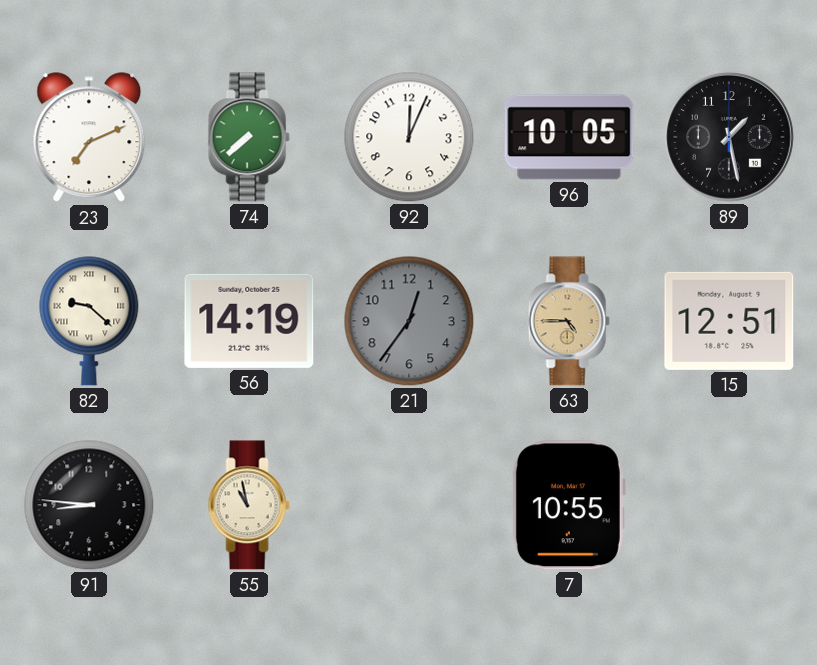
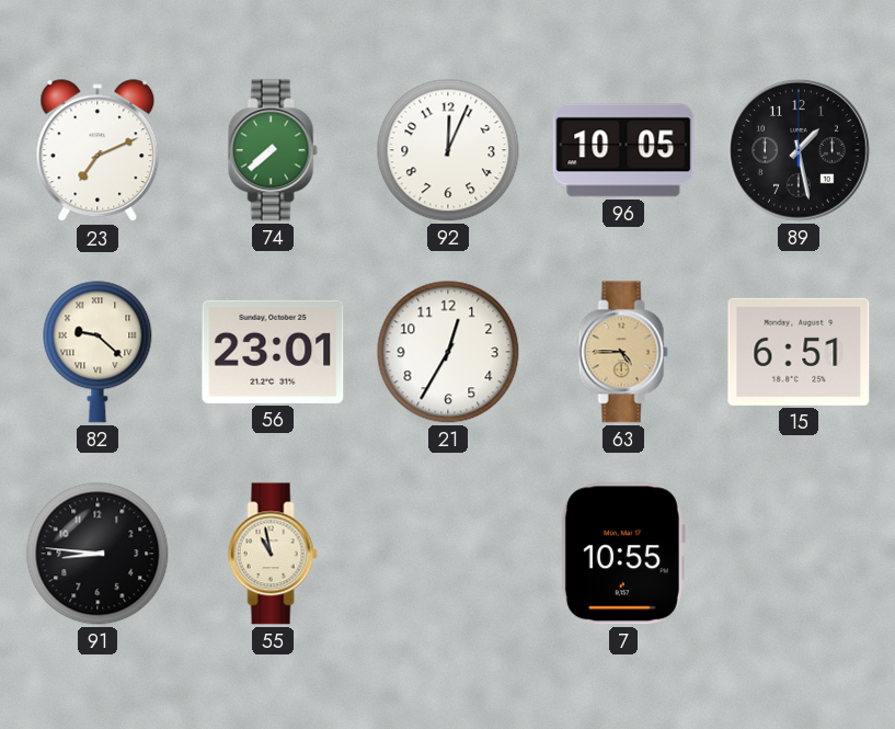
56: 14:19 -> 23:01
21: 12:36 -> 12:35
21 dial: grey -> white
15: 12:51 -> 6:51
